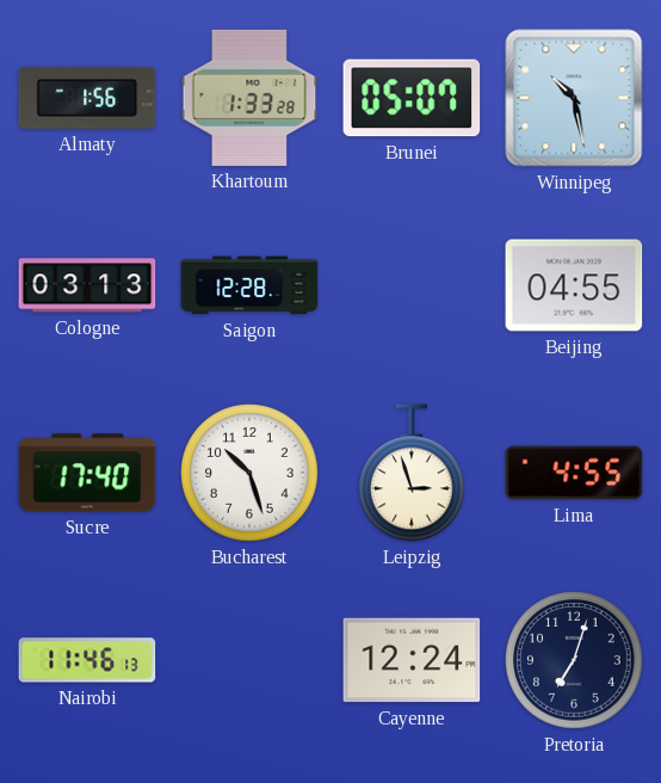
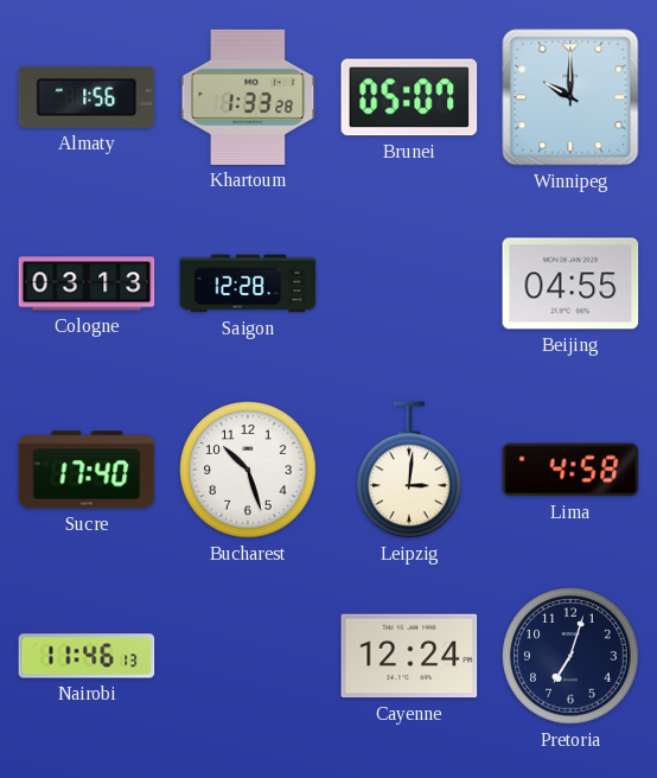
Winnipeg: 10:28 -> 10:00
Leipzig: 2:57 -> 3:01
Lima: 4:55 -> 4:58
